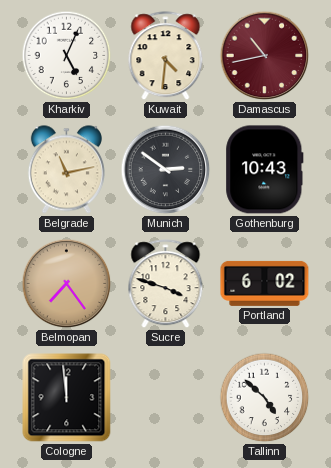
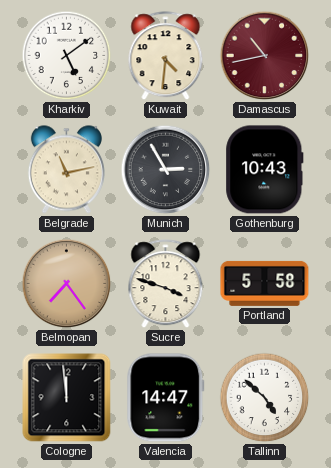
Kharkiv: 5:04 -> 5:09
Munich: 2:51 -> 2:55
Portland: 6:02 -> 5:58
Valencia: none -> 14:47
